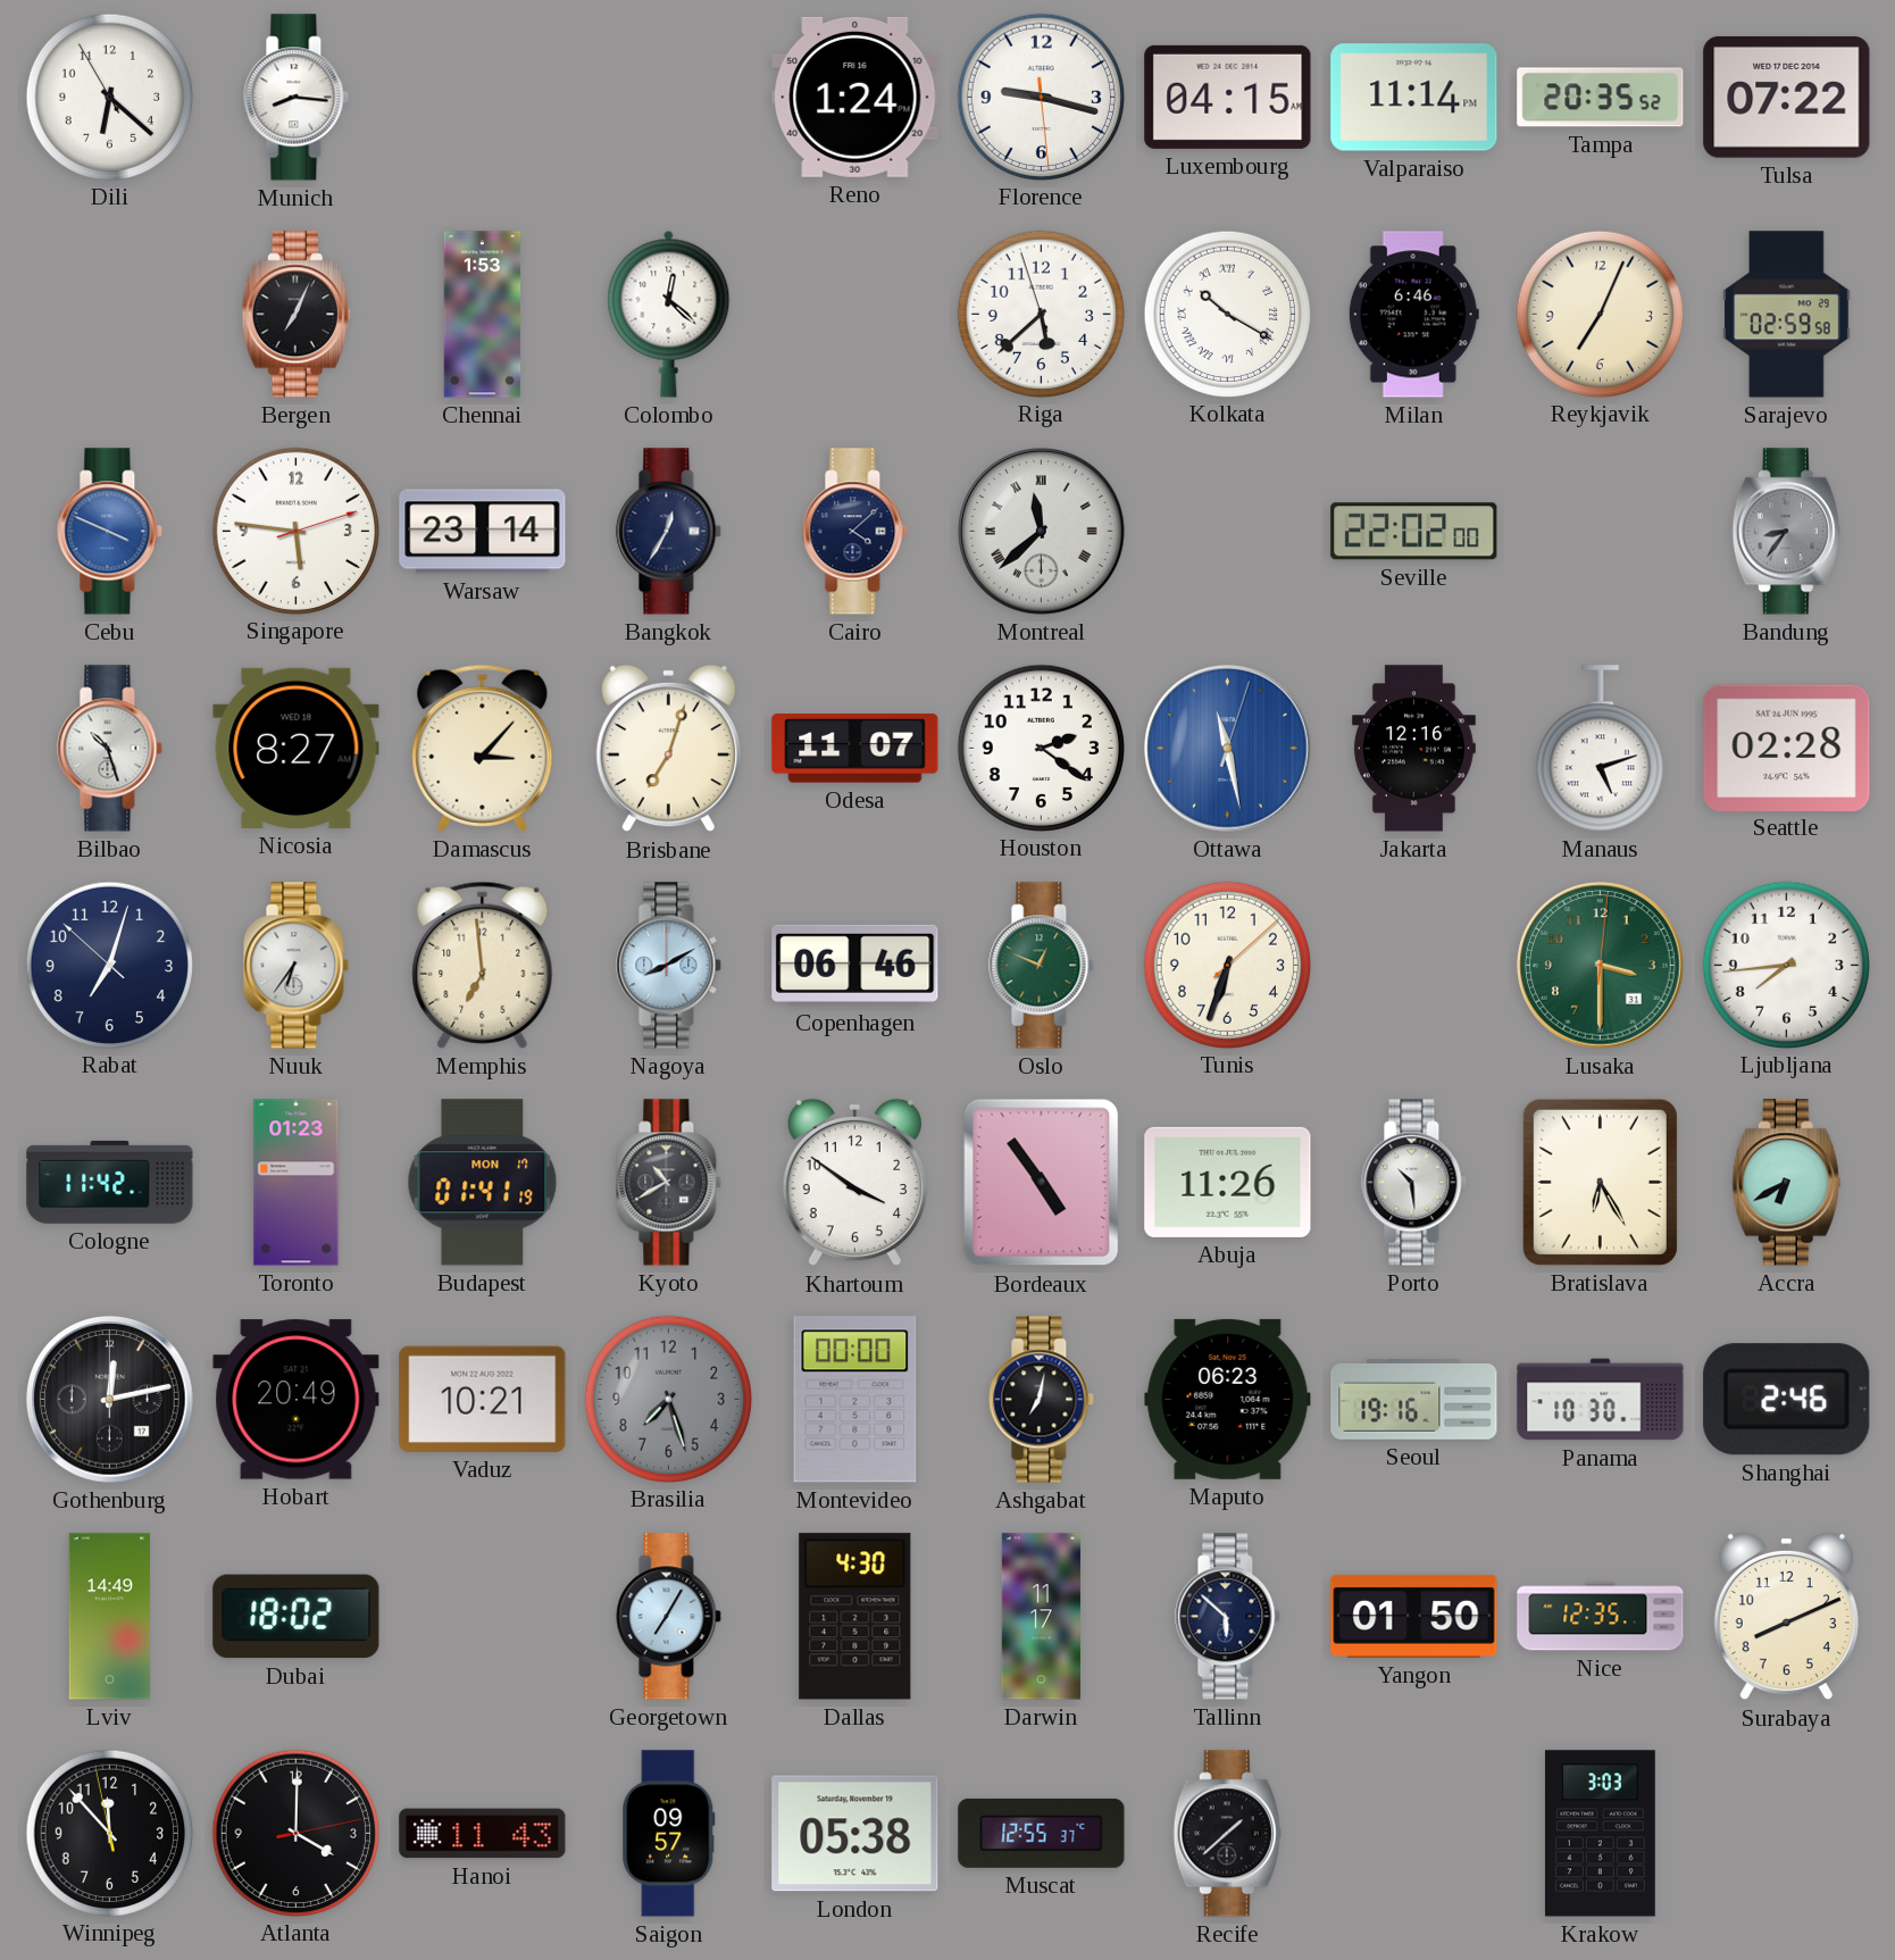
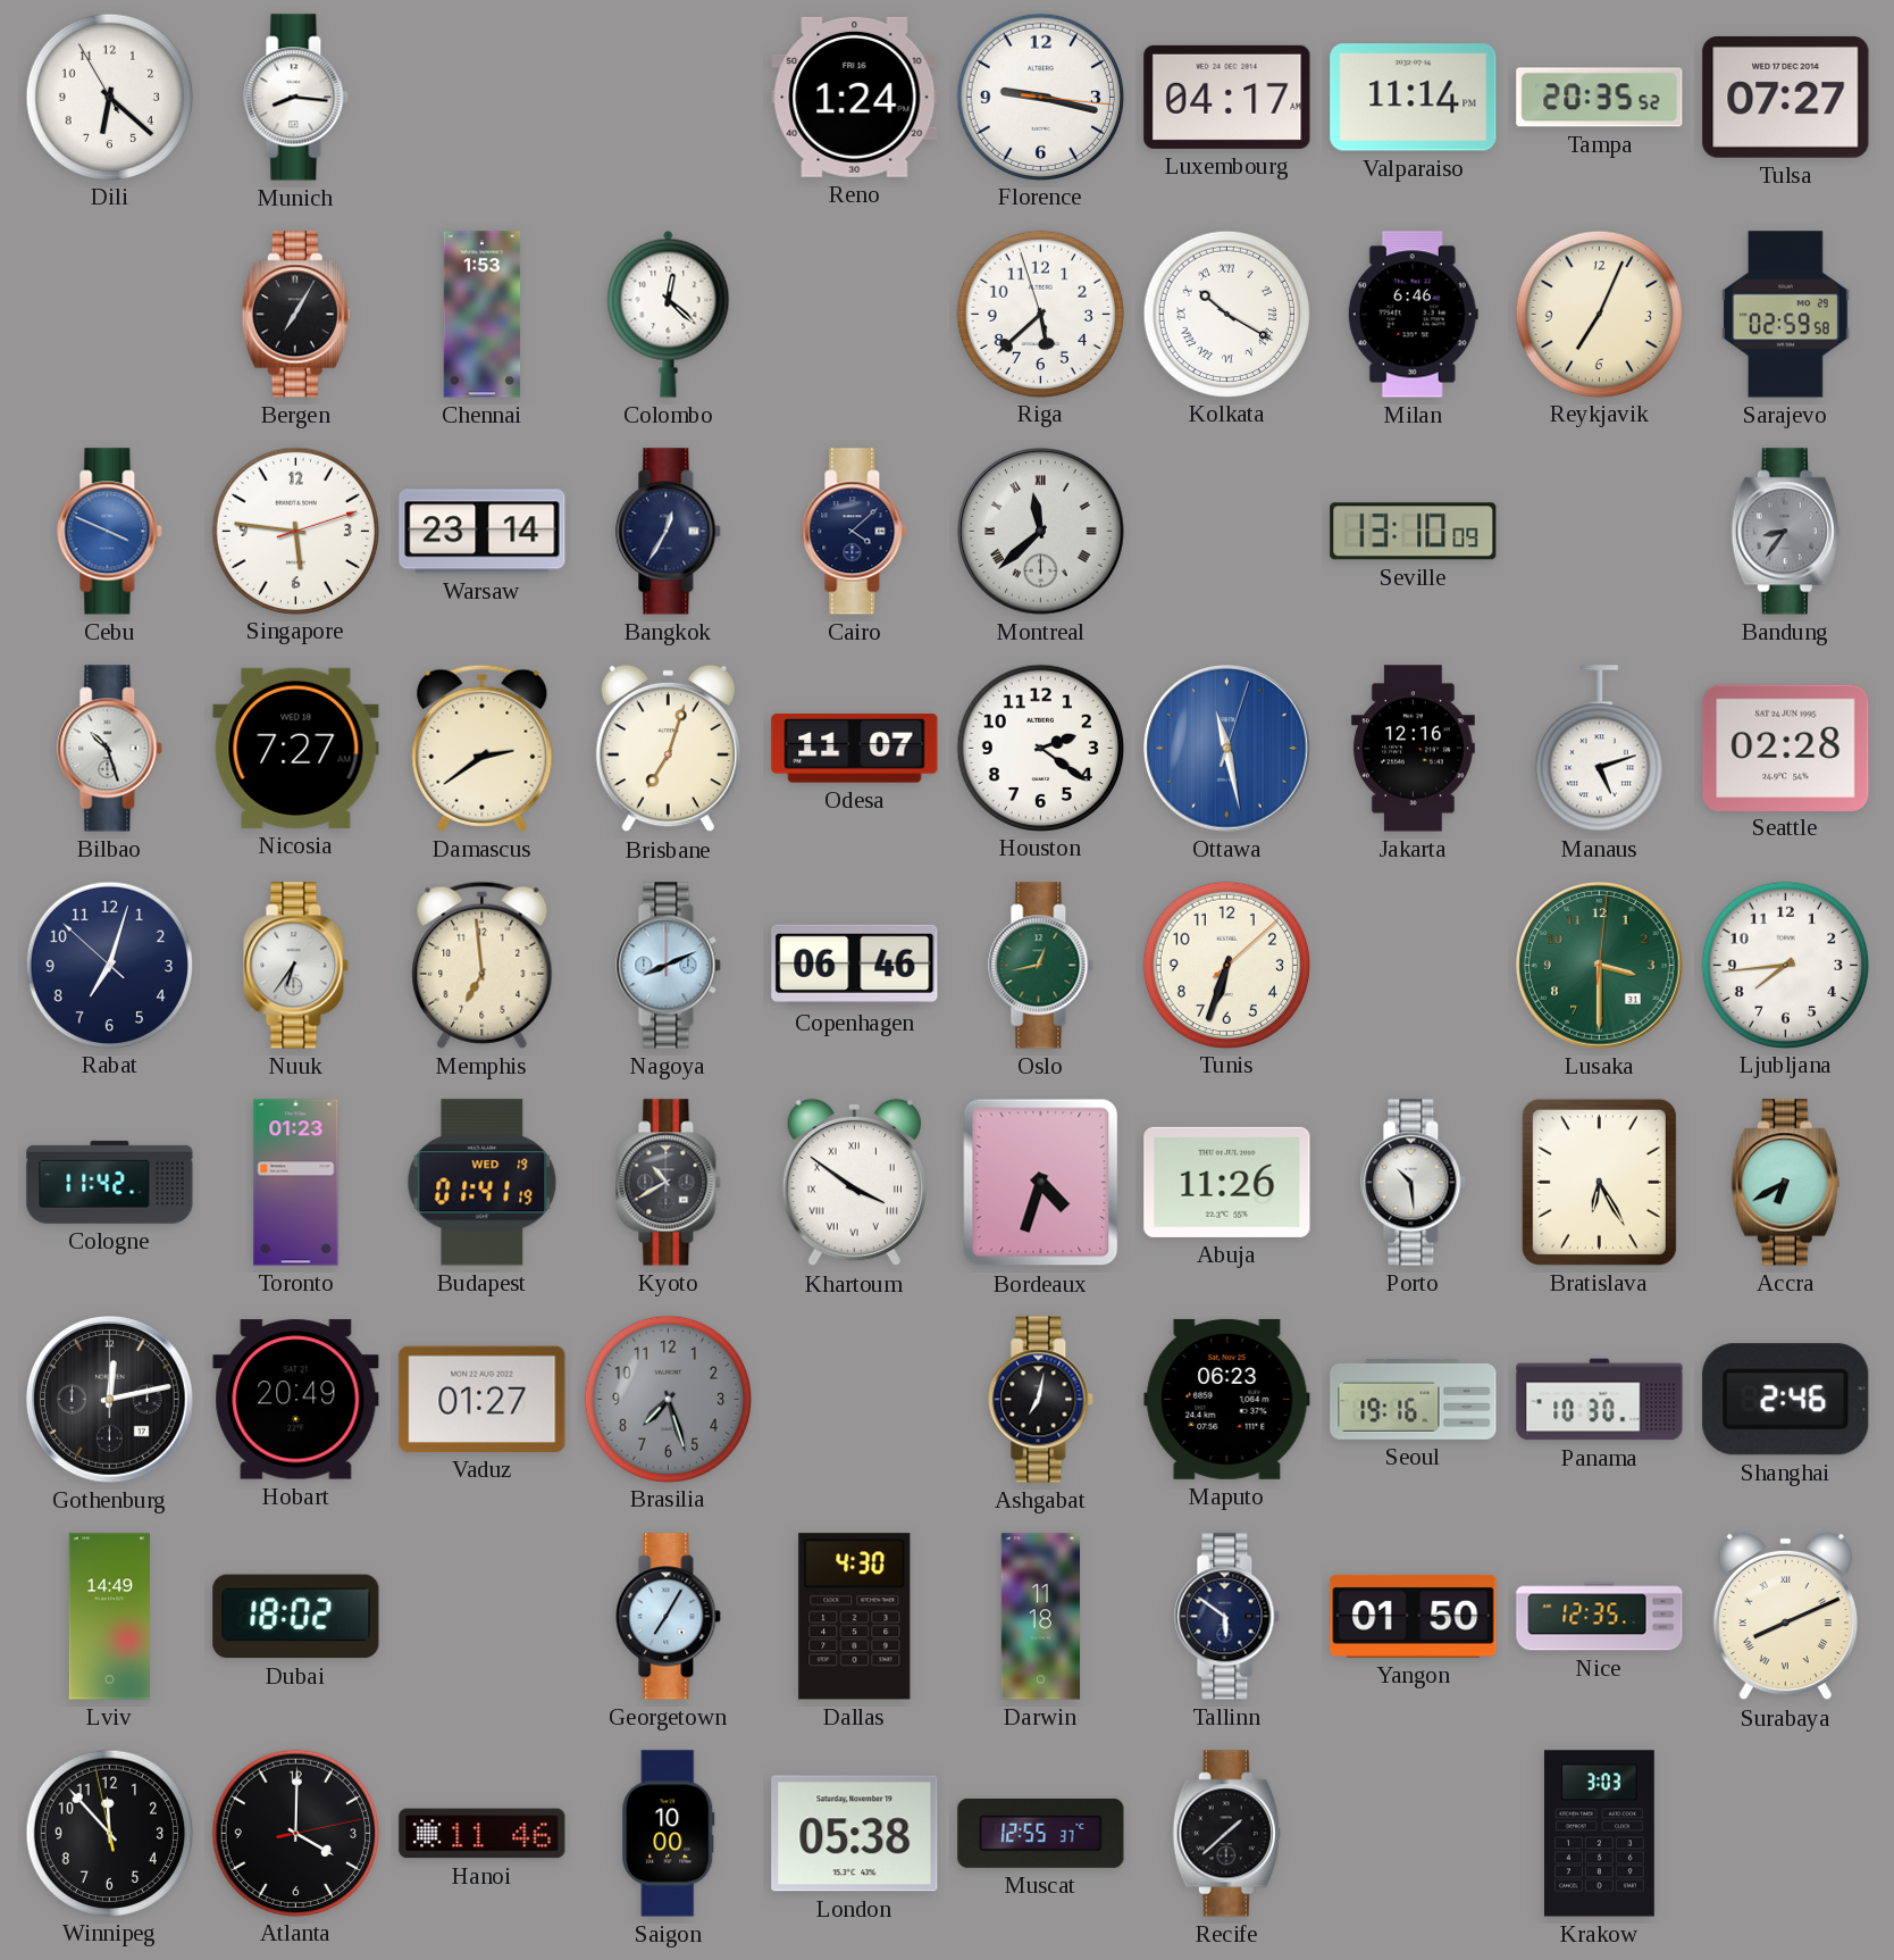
Florence: 9:17:29 -> 9:17:16
Luxembourg: 04:15 -> 04:17
Tulsa: 07:22 -> 07:27
Bergen: 7:04 -> 7:05
Seville: 22:02 -> 13:10
Nicosia: 8:27 -> 7:27
Damascus: 3:07 -> 2:39
Nagoya: 8:10 -> 8:11
Oslo: 12:49 -> 12:43
Budapest date: MON 17 -> WED 19
Khartoum numerals: Arabic -> Roman
Bordeaux: 4:54 -> 4:33
Vaduz: 10:21 -> 01:27
Montevideo: 00:00 -> none
Darwin: 11:17 -> 11:18
Tallinn: 5:52 -> 5:51
Surabaya numerals: Arabic -> Roman
Hanoi: 11:43 -> 11:46
Saigon: 09:57 -> 10:00
